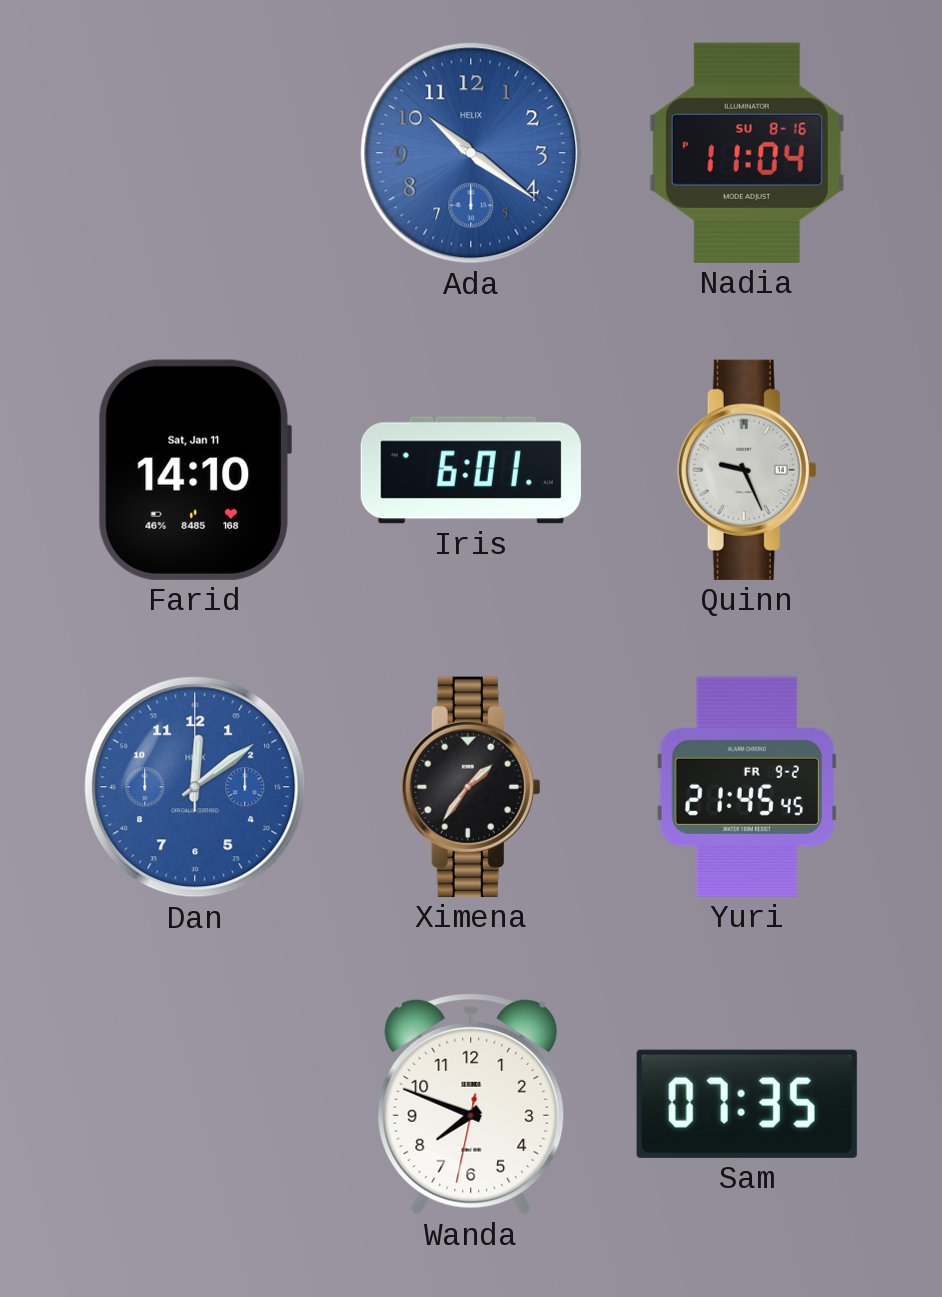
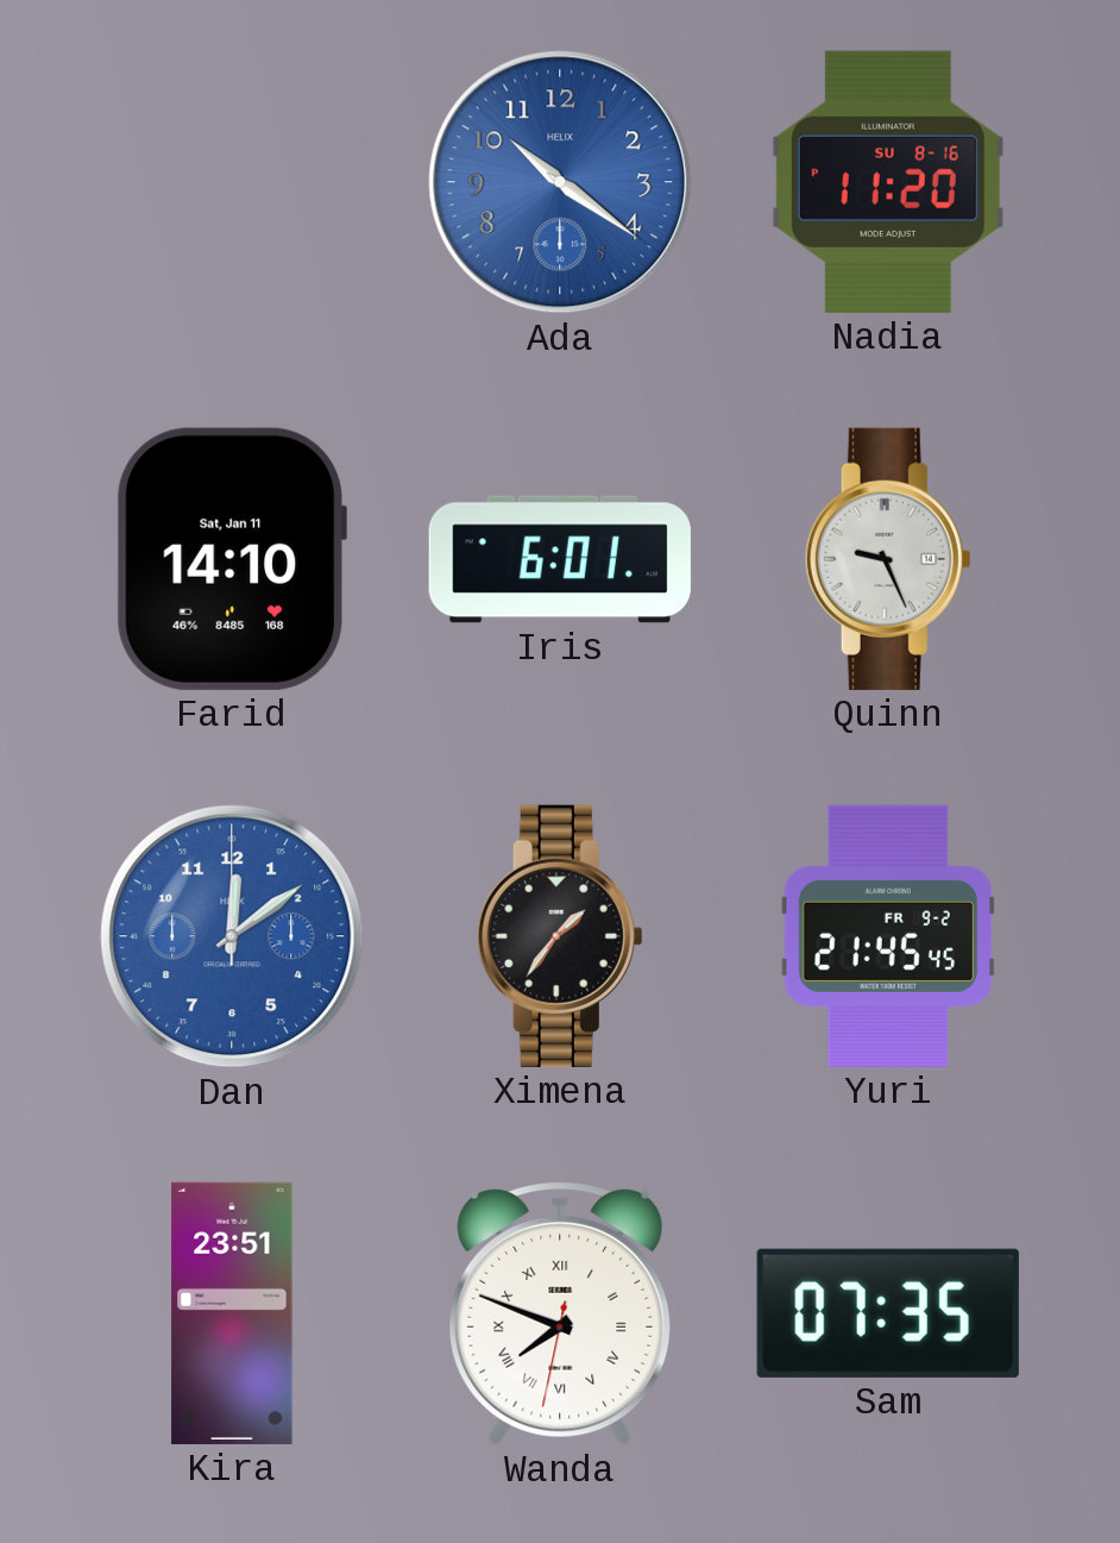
Nadia: 11:04 -> 11:20
Kira: none -> 23:51
Wanda numerals: Arabic -> Roman
